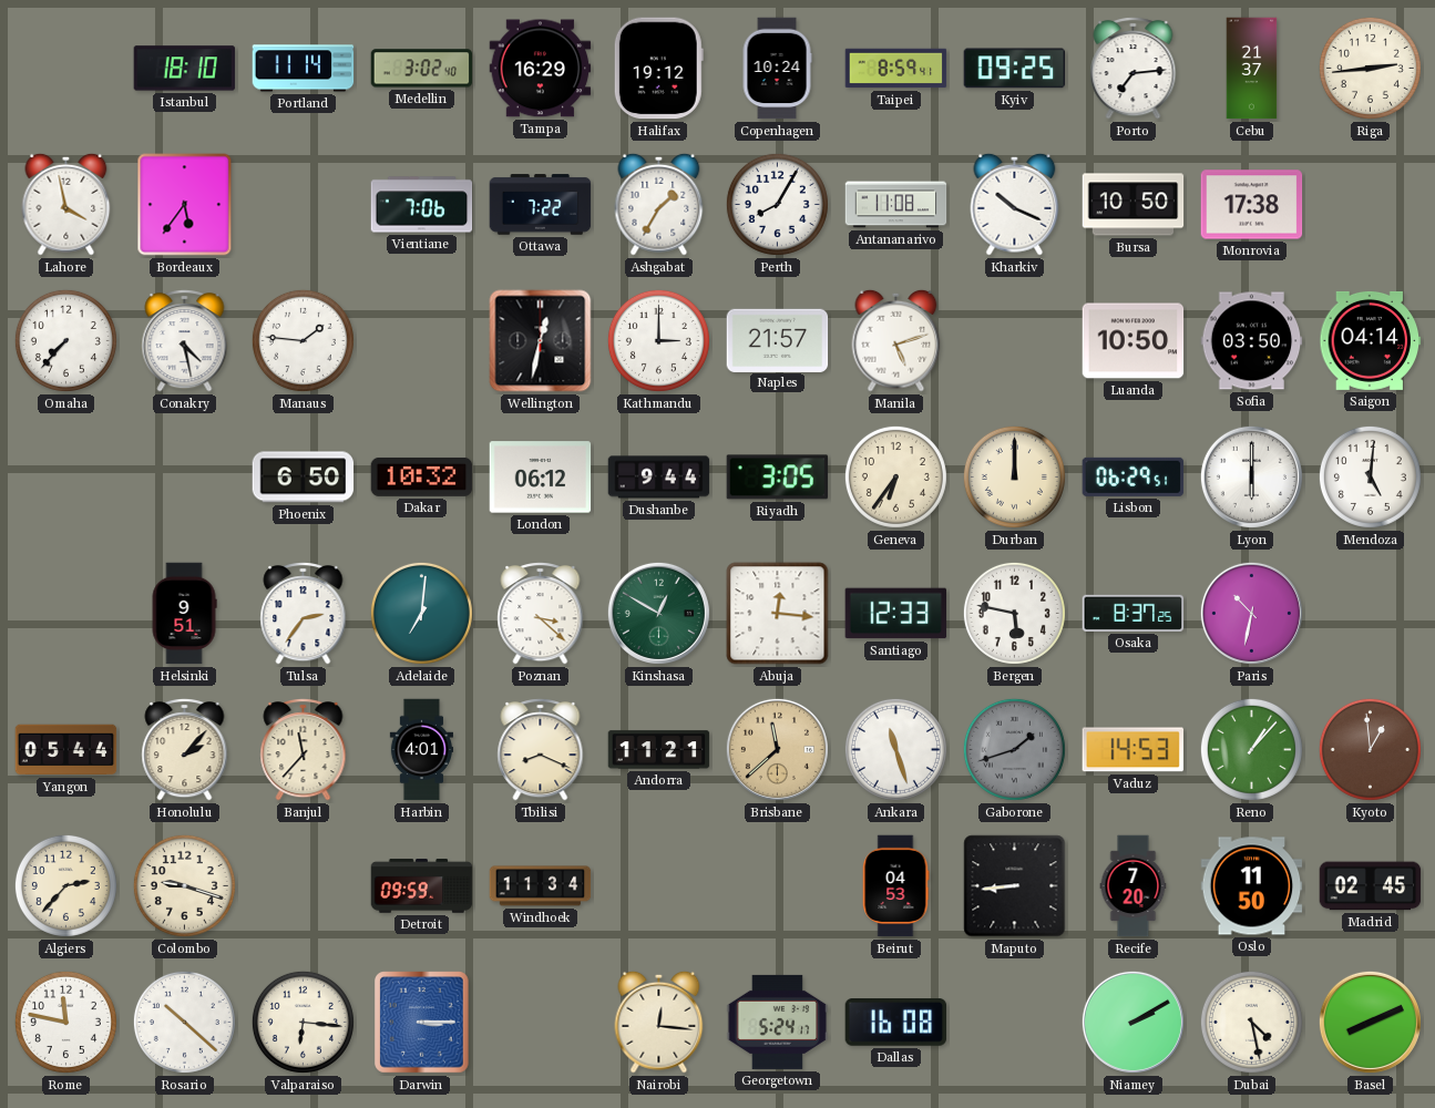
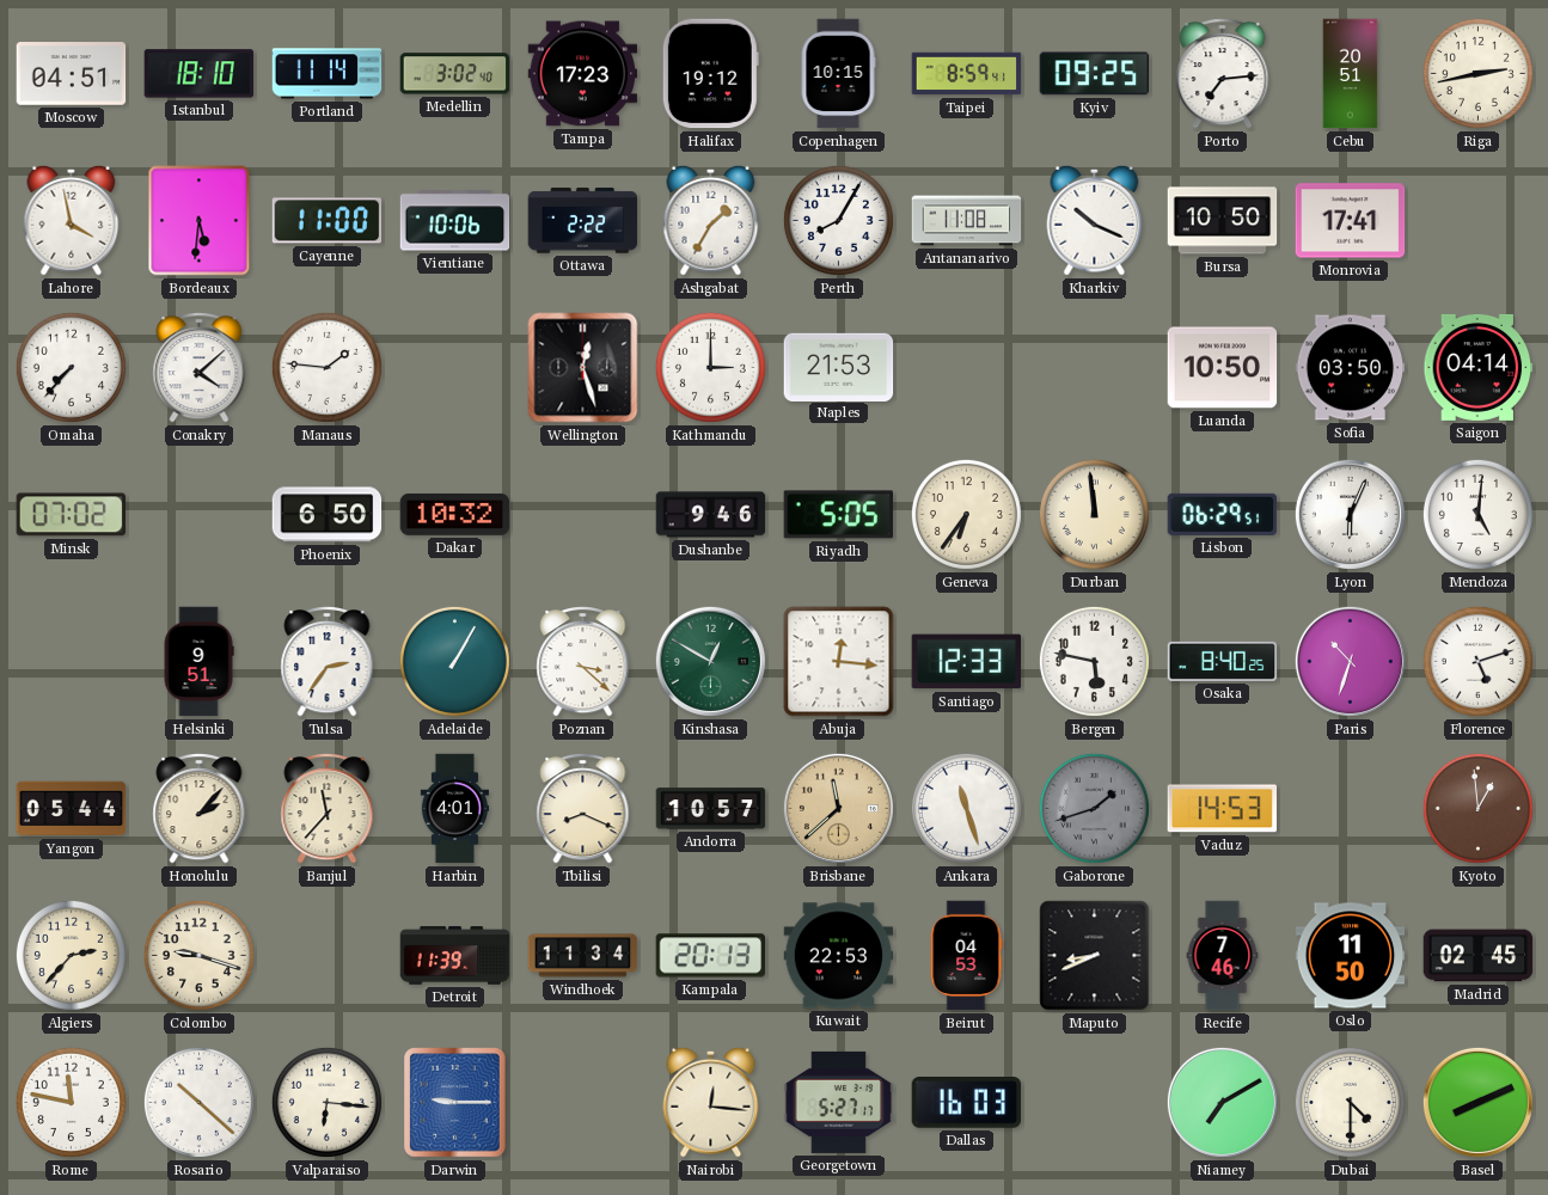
Moscow: none -> 04:51
Tampa: 16:29 -> 17:23
Copenhagen: 10:24 -> 10:15
Cebu: 21:37 -> 20:51
Riga: 2:44 -> 2:43
Bordeaux: 5:36 -> 5:31
Cayenne: none -> 11:00
Vientiane: 7:06 -> 10:06
Ottawa: 7:22 -> 2:22
Monrovia: 17:38 -> 17:41
Conakry: 4:28 -> 4:08
Wellington: 12:32 -> 12:27
Naples: 21:57 -> 21:53
Manila: 5:12 -> none
Minsk: none -> 07:02
London: 06:12 -> none
Dushanbe: 9:44 -> 9:46
Riyadh: 3:05 -> 5:05
Durban: 12:00 -> 11:59
Lyon: 6:00 -> 6:04
Adelaide: 7:01 -> 1:05
Osaka: 8:37 -> 8:40
Paris: 10:32 -> 10:33
Florence: none -> 5:12
Andorra: 11:21 -> 10:57
Reno: 1:07 -> none
Detroit: 09:59 -> 11:39
Kampala: none -> 20:13
Kuwait: none -> 22:53
Maputo: 8:44 -> 8:41
Recife: 7:20 -> 7:46
Darwin: 3:15 -> 9:15
Georgetown: 5:24 -> 5:27
Dallas: 16:08 -> 16:03
Niamey: 2:10 -> 7:10
Dubai: 4:28 -> 4:30
